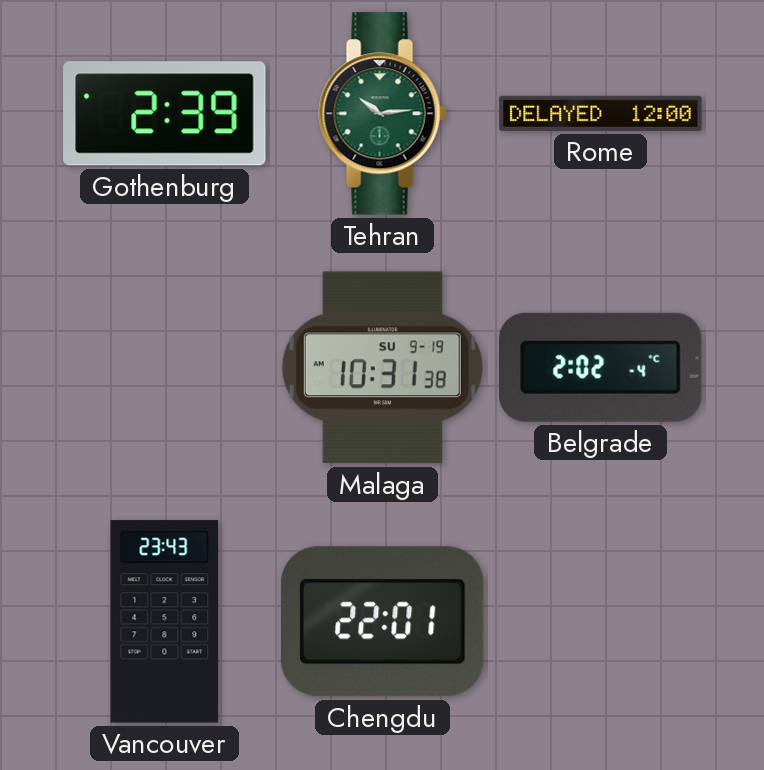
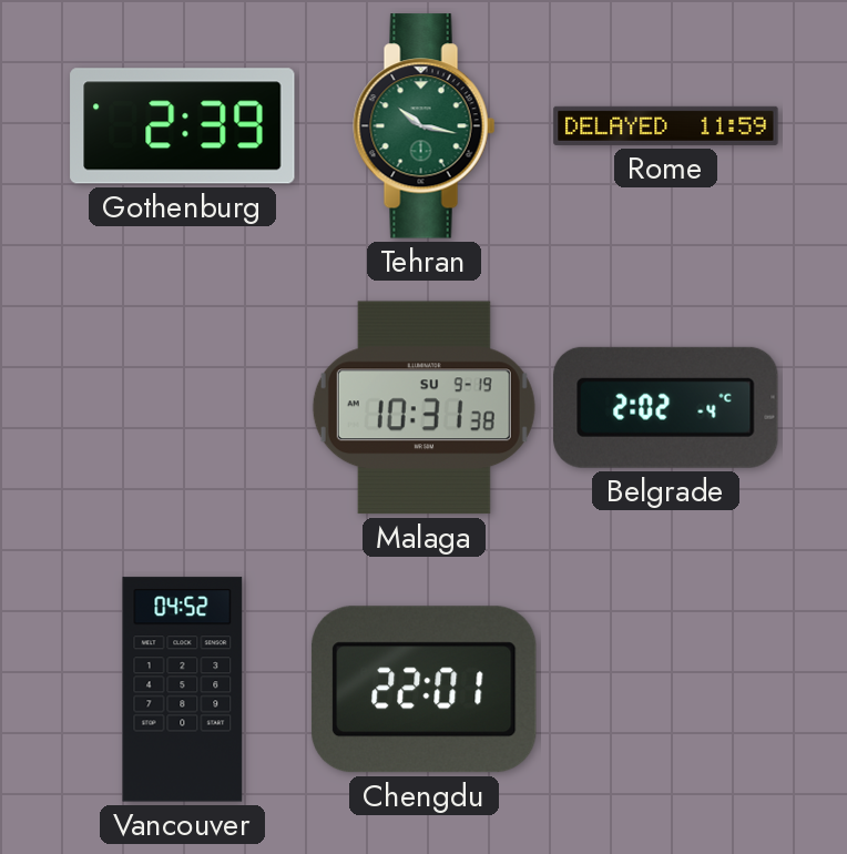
Tehran: 10:14 -> 10:17
Rome: 12:00 -> 11:59
Vancouver: 23:43 -> 04:52
